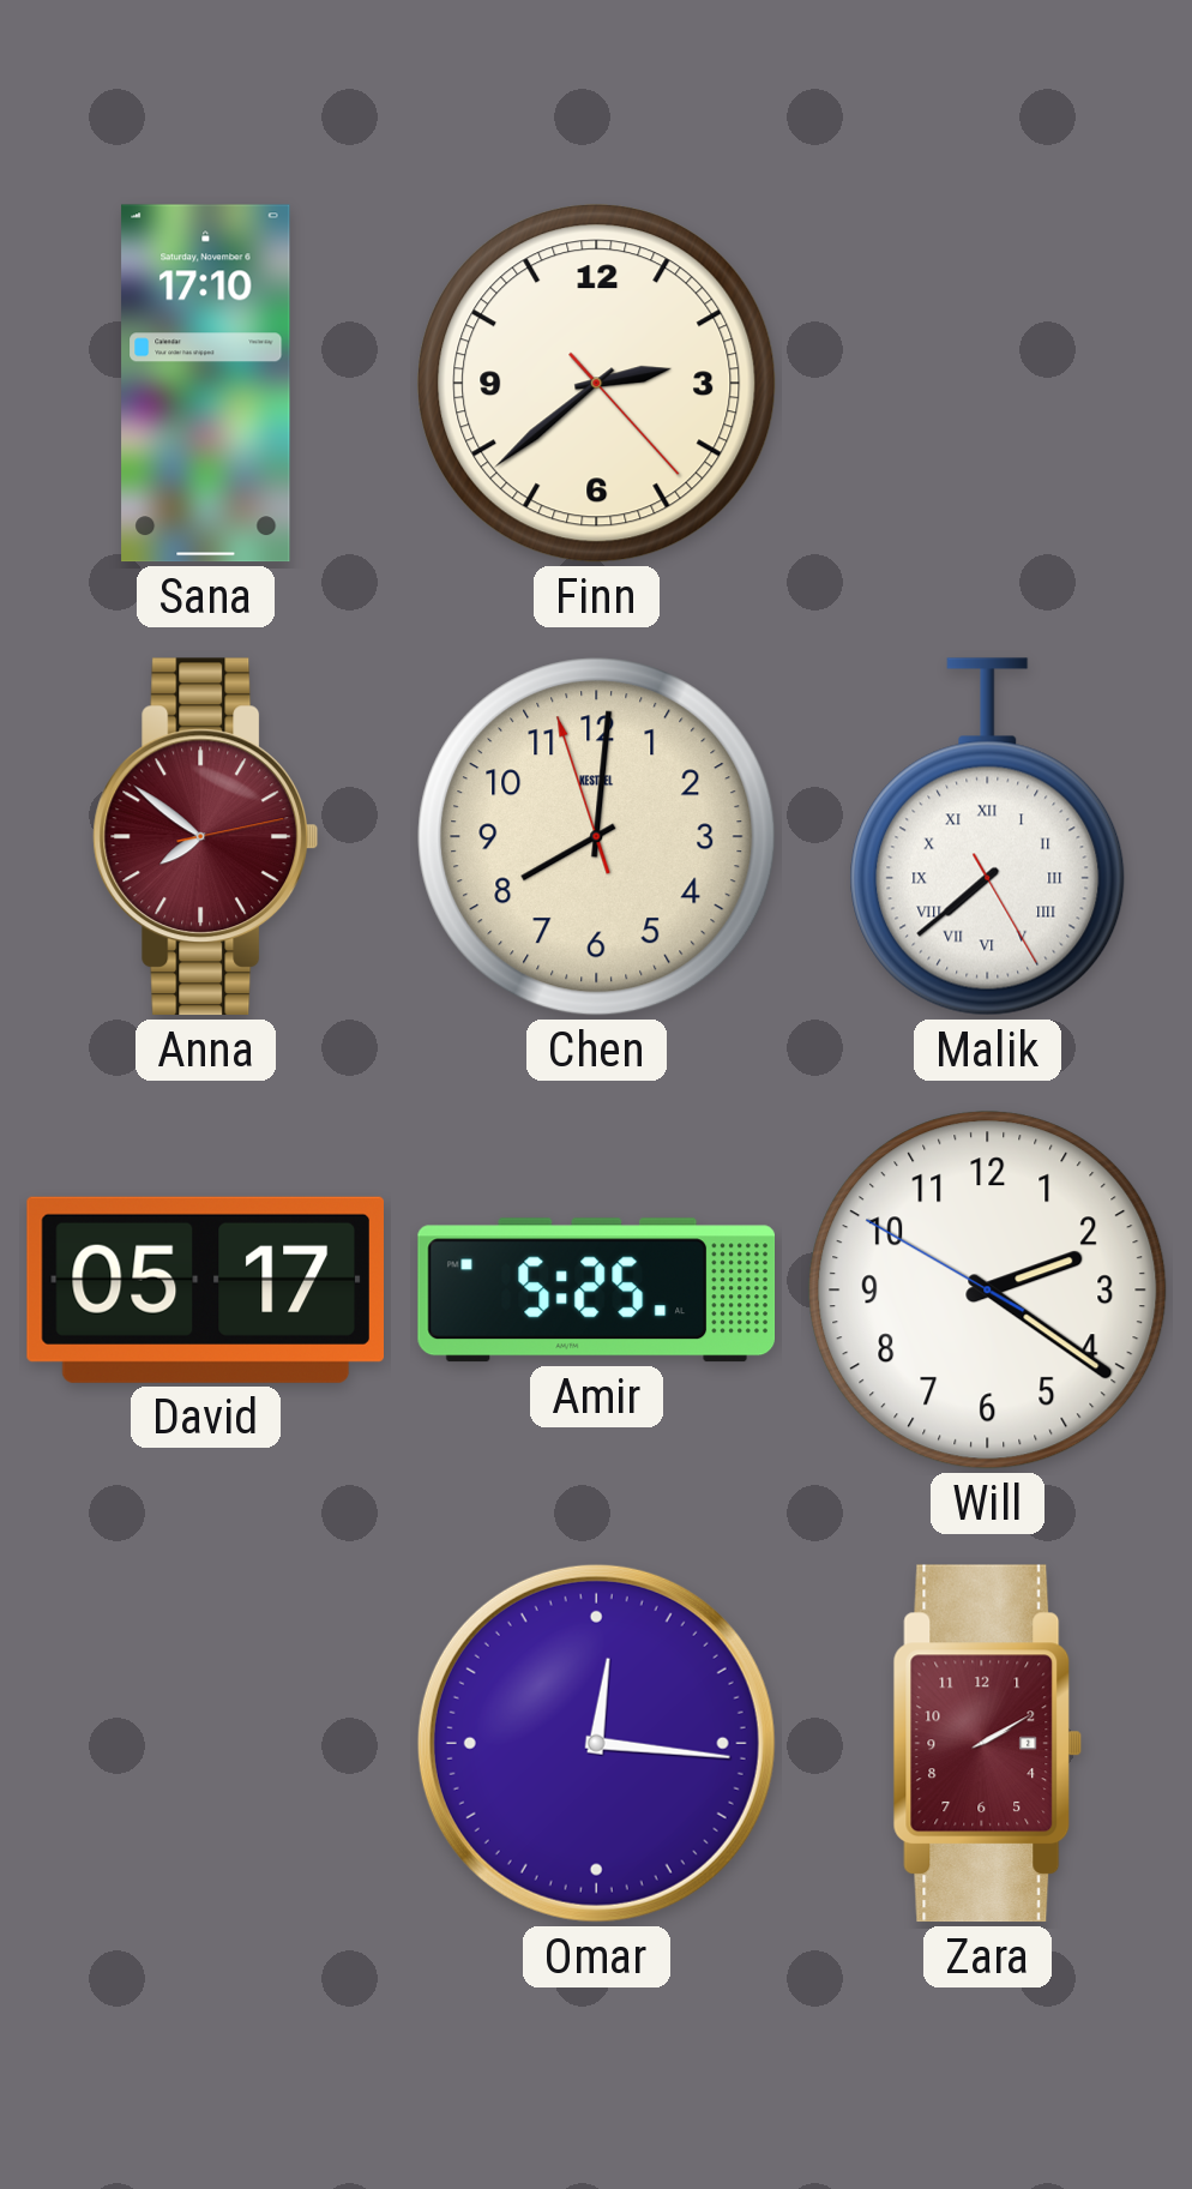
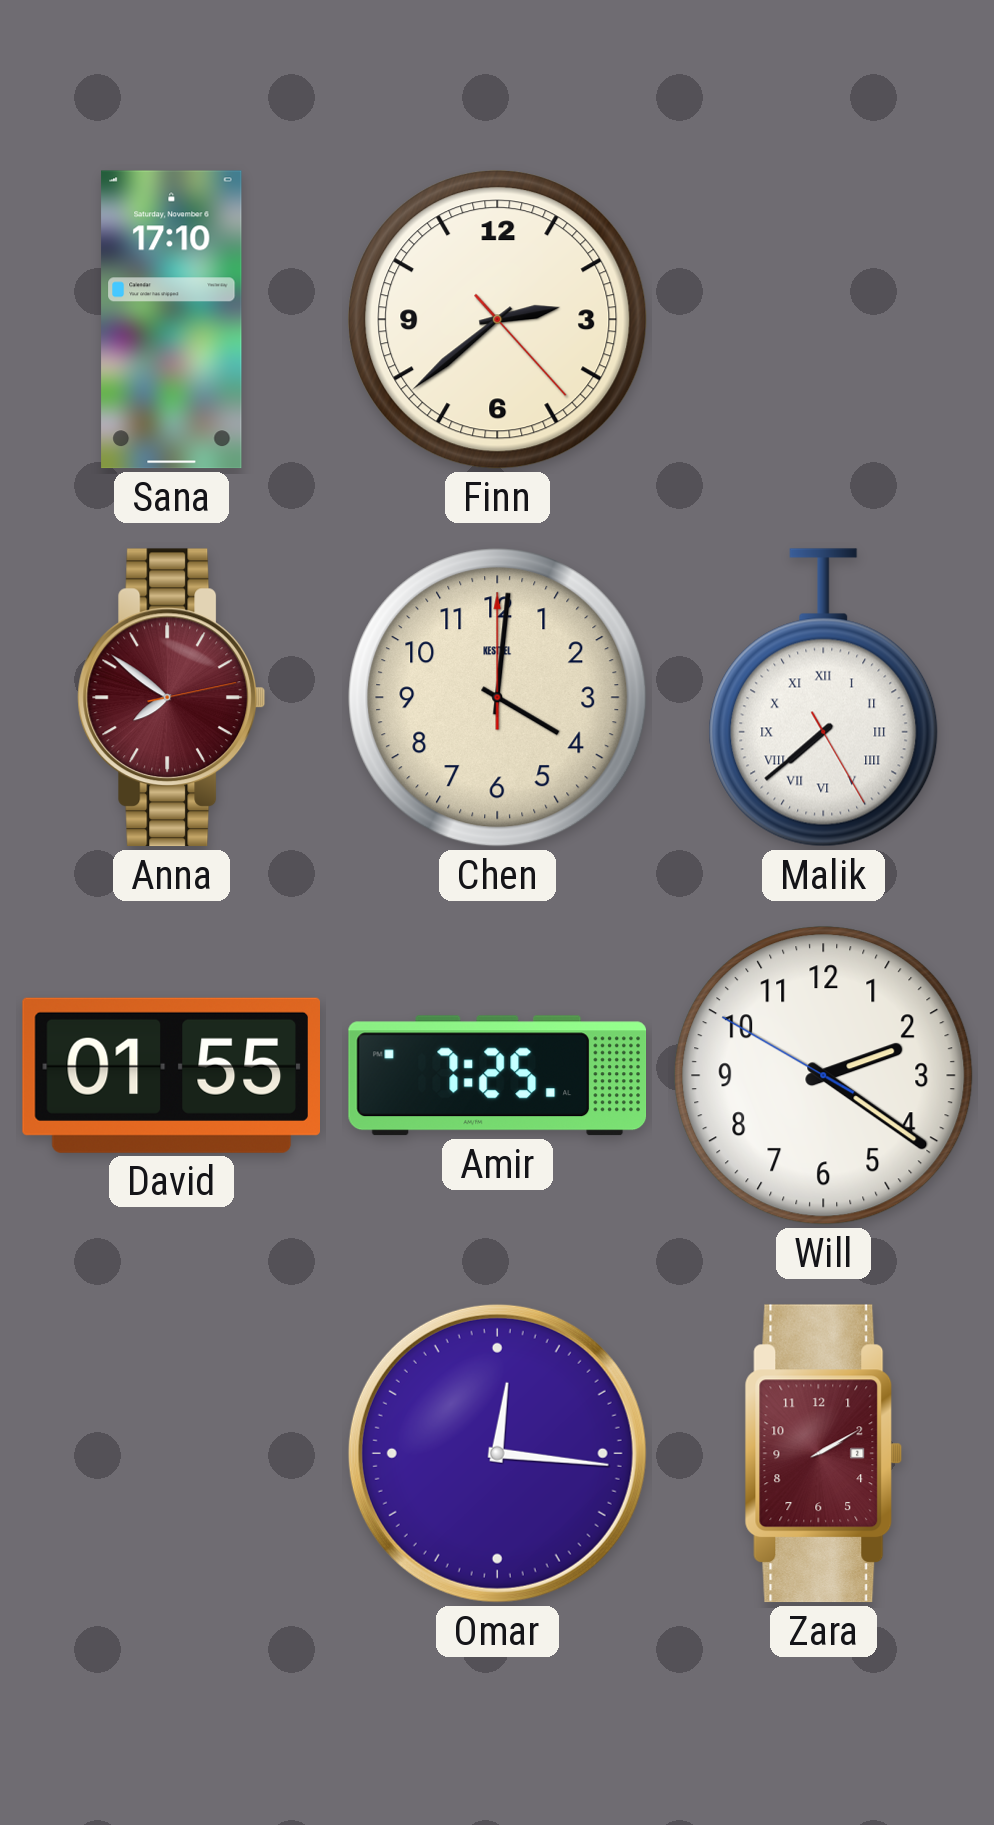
Chen: 8:00 -> 4:01
David: 05:17 -> 01:55
Amir: 5:25 -> 7:25
